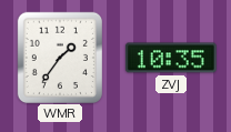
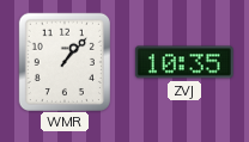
WMR: 1:36 -> 1:07
